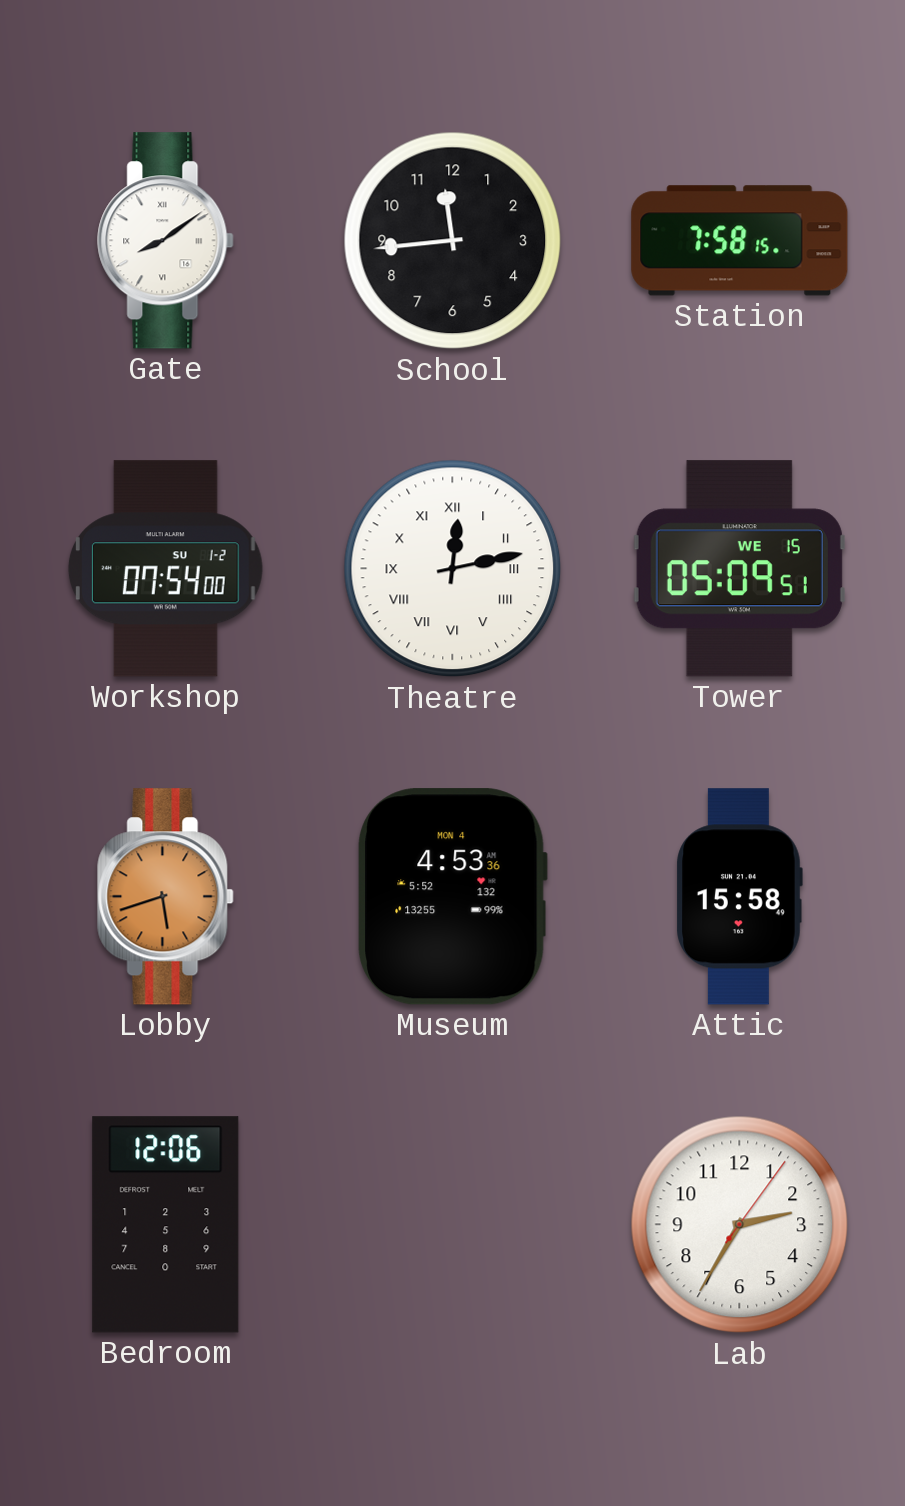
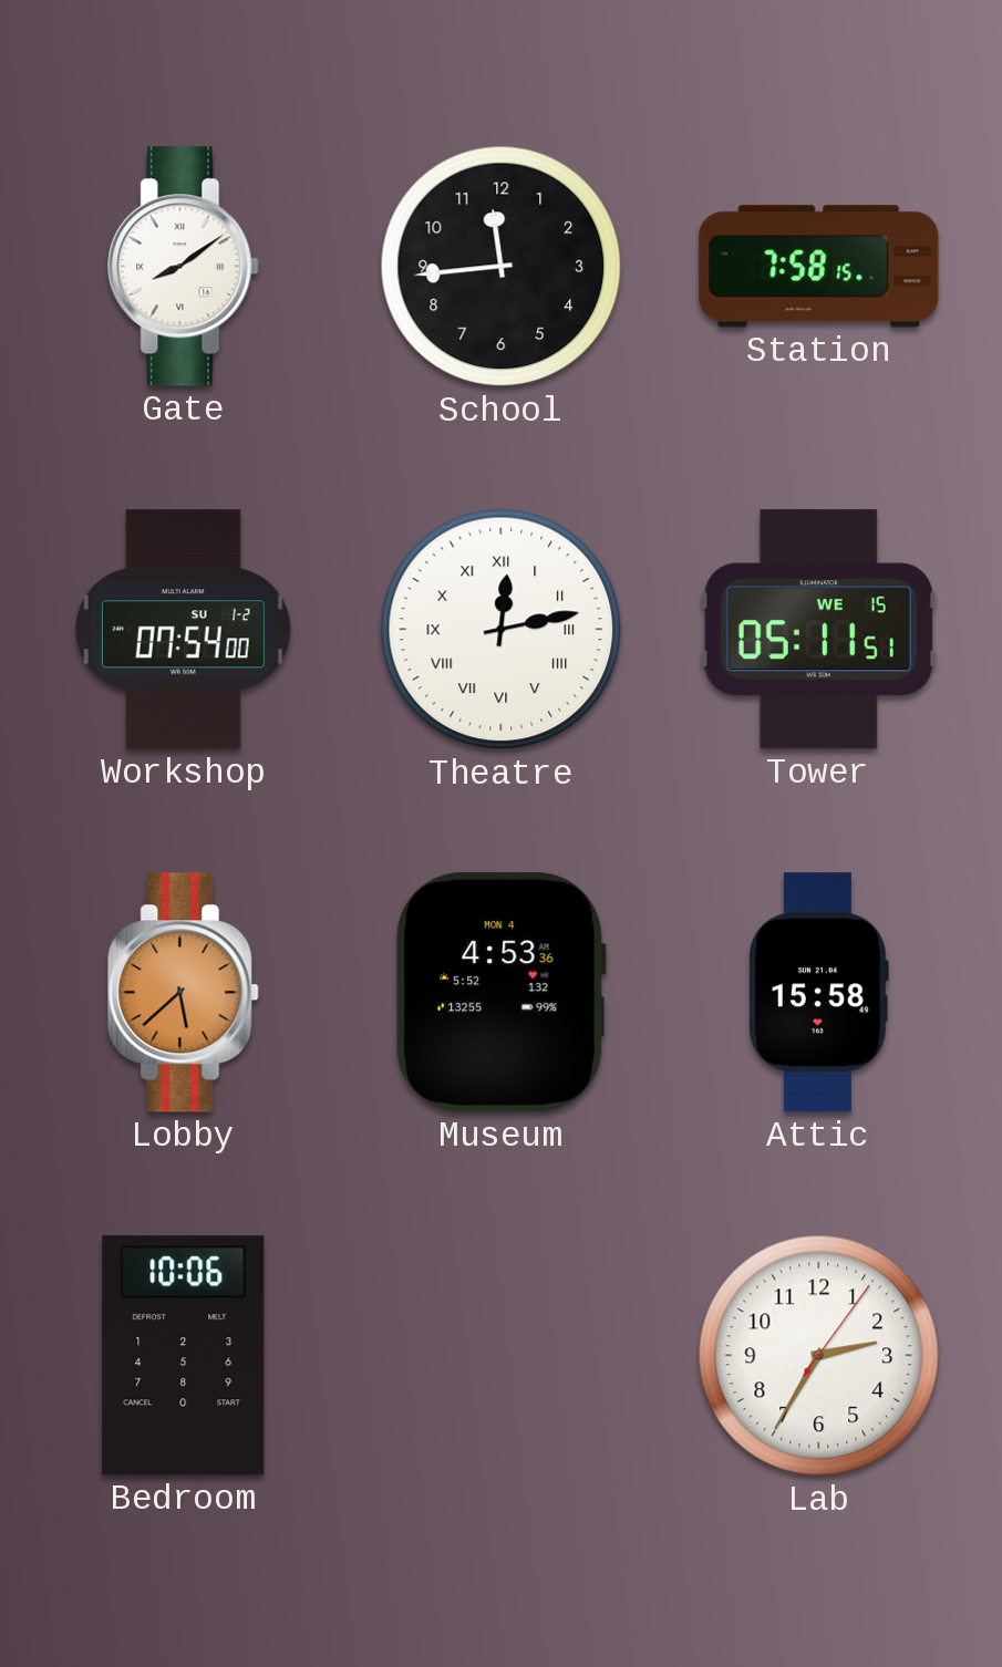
Tower: 05:09 -> 05:11
Lobby: 5:42 -> 5:38
Bedroom: 12:06 -> 10:06
